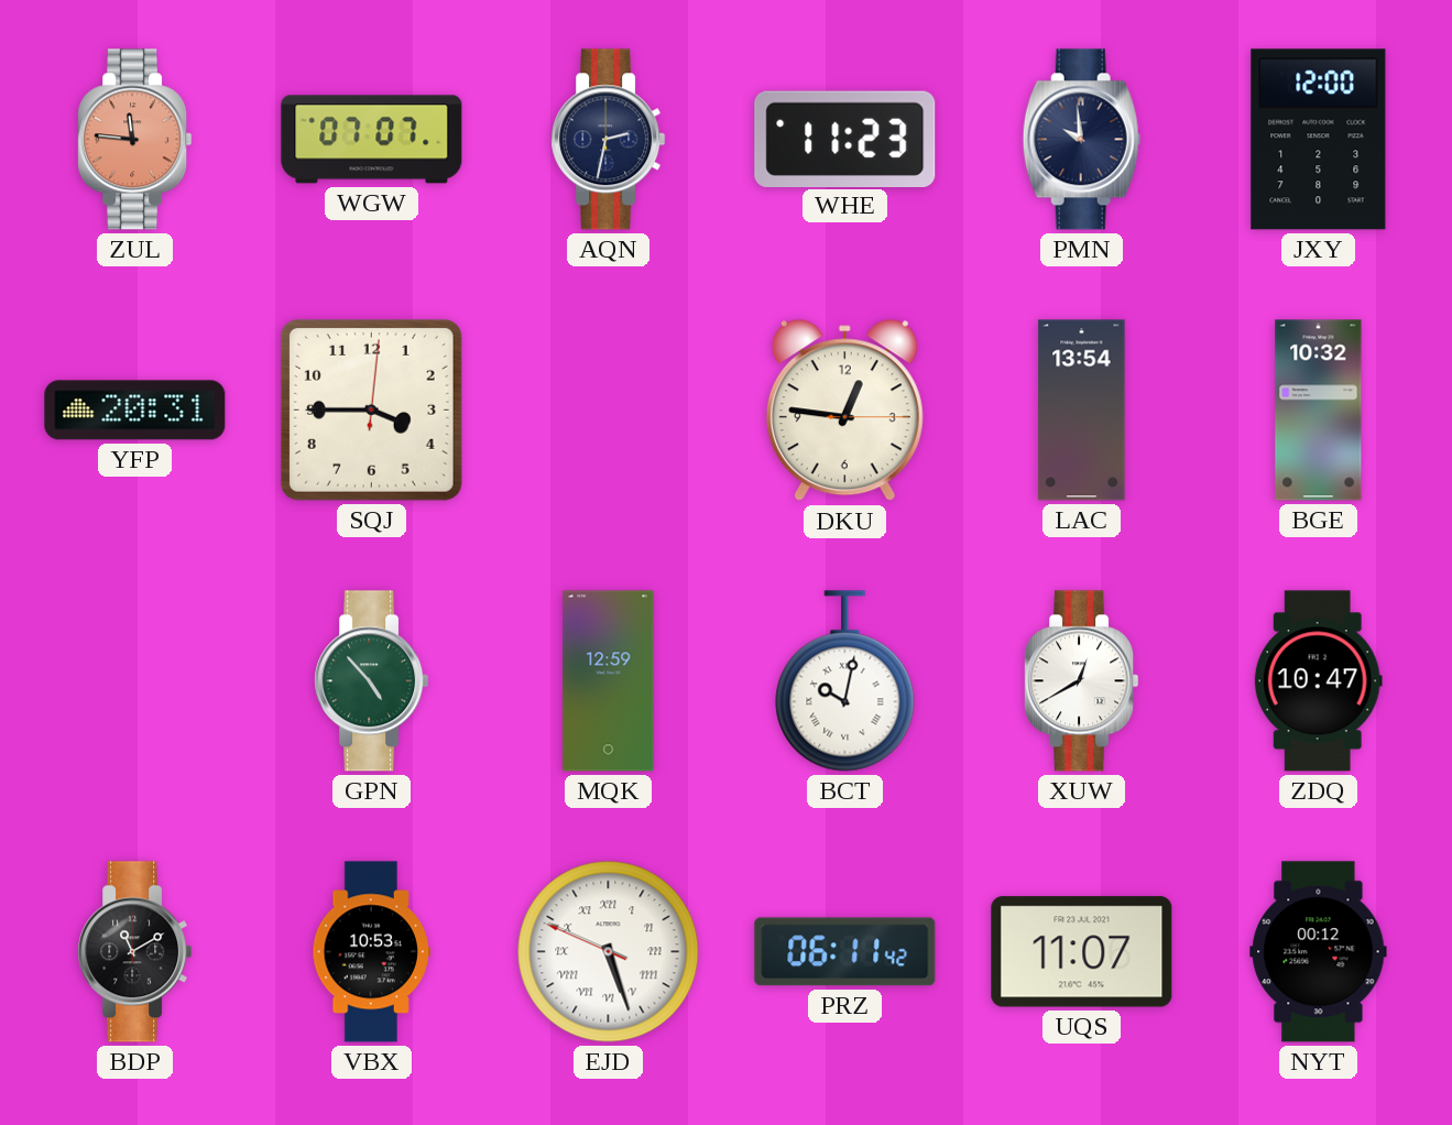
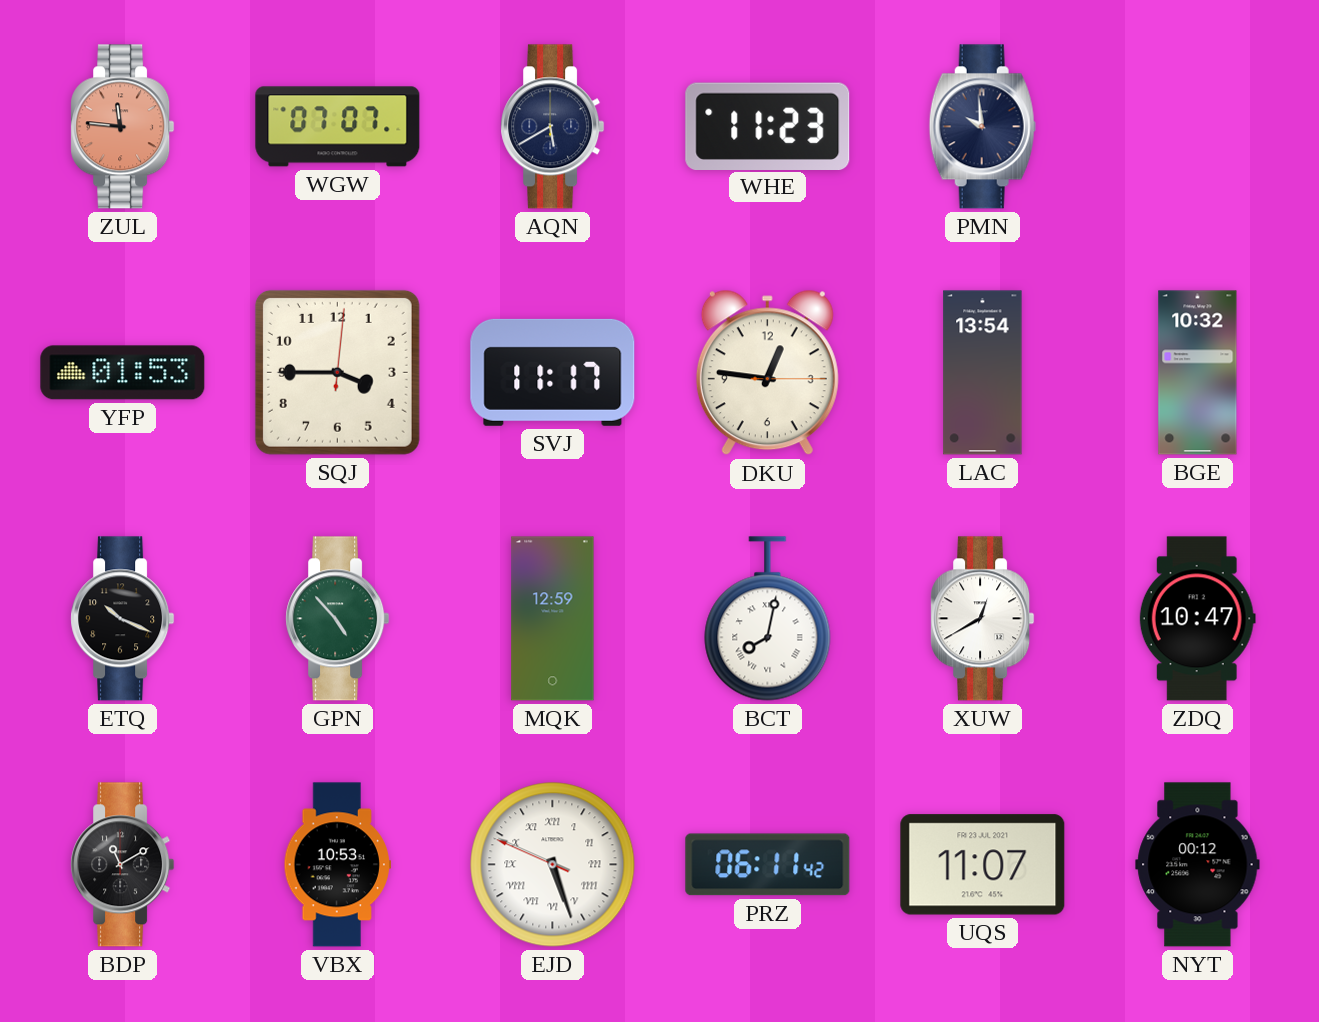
AQN: 2:32 -> 5:40
JXY: 12:00 -> none
YFP: 20:31 -> 01:53
SVJ: none -> 11:17
ETQ: none -> 10:19
BCT: 10:02 -> 8:02
